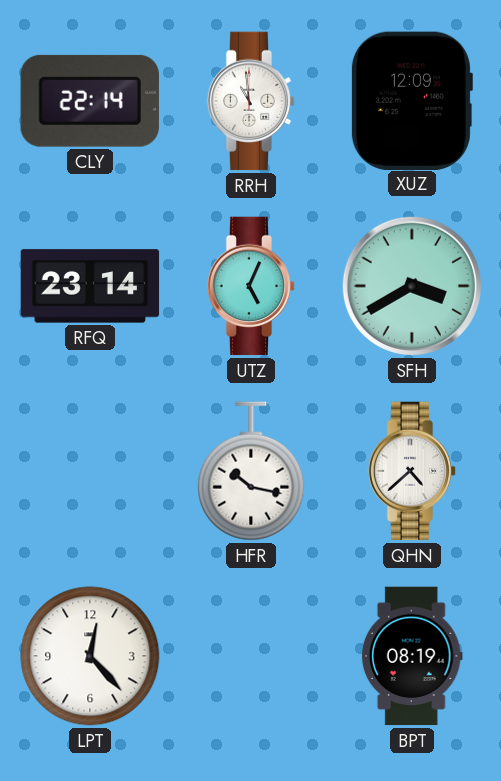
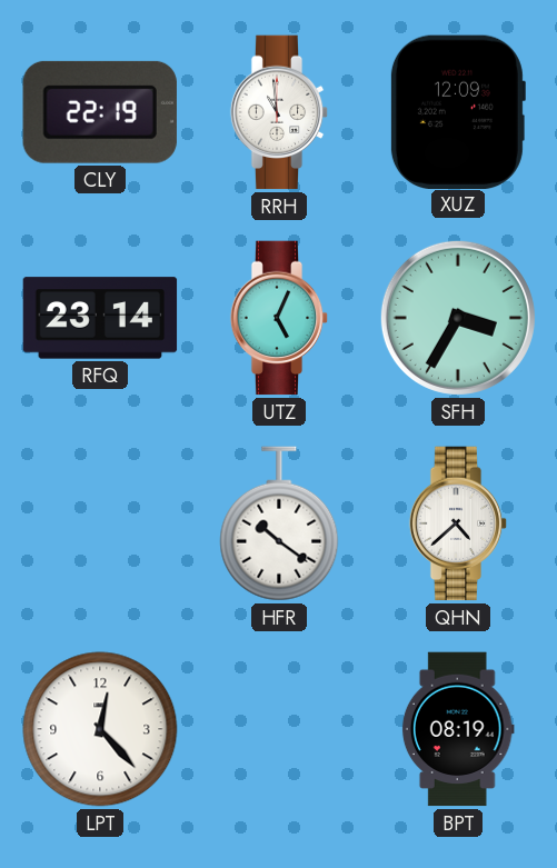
CLY: 22:14 -> 22:19
SFH: 3:40 -> 3:35
HFR: 10:17 -> 10:21
